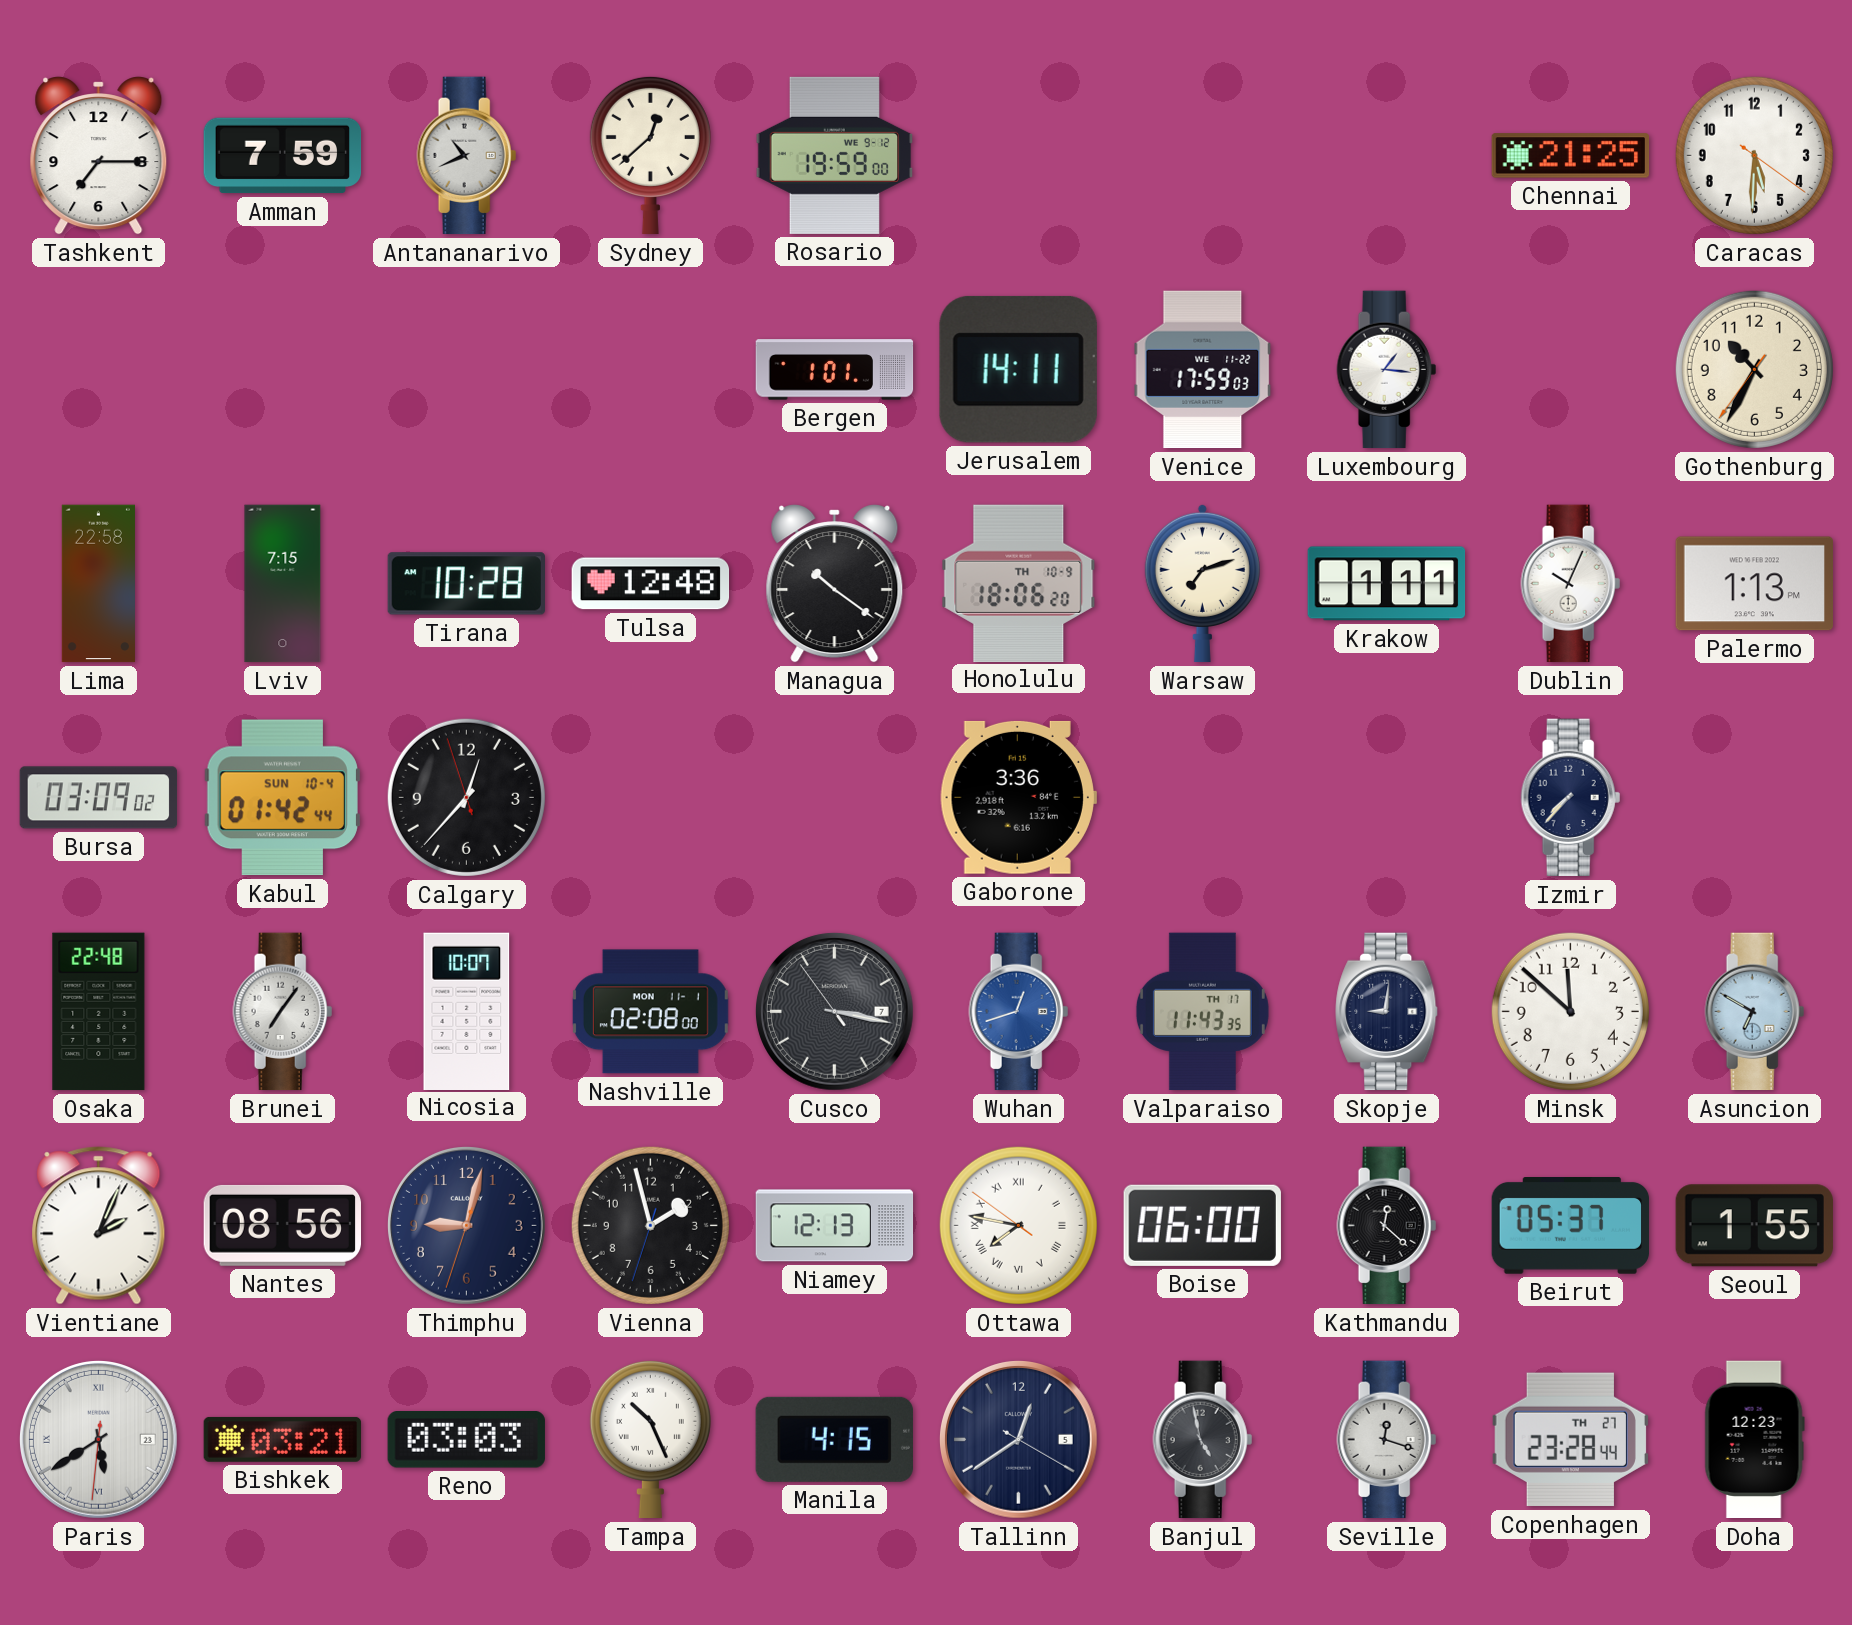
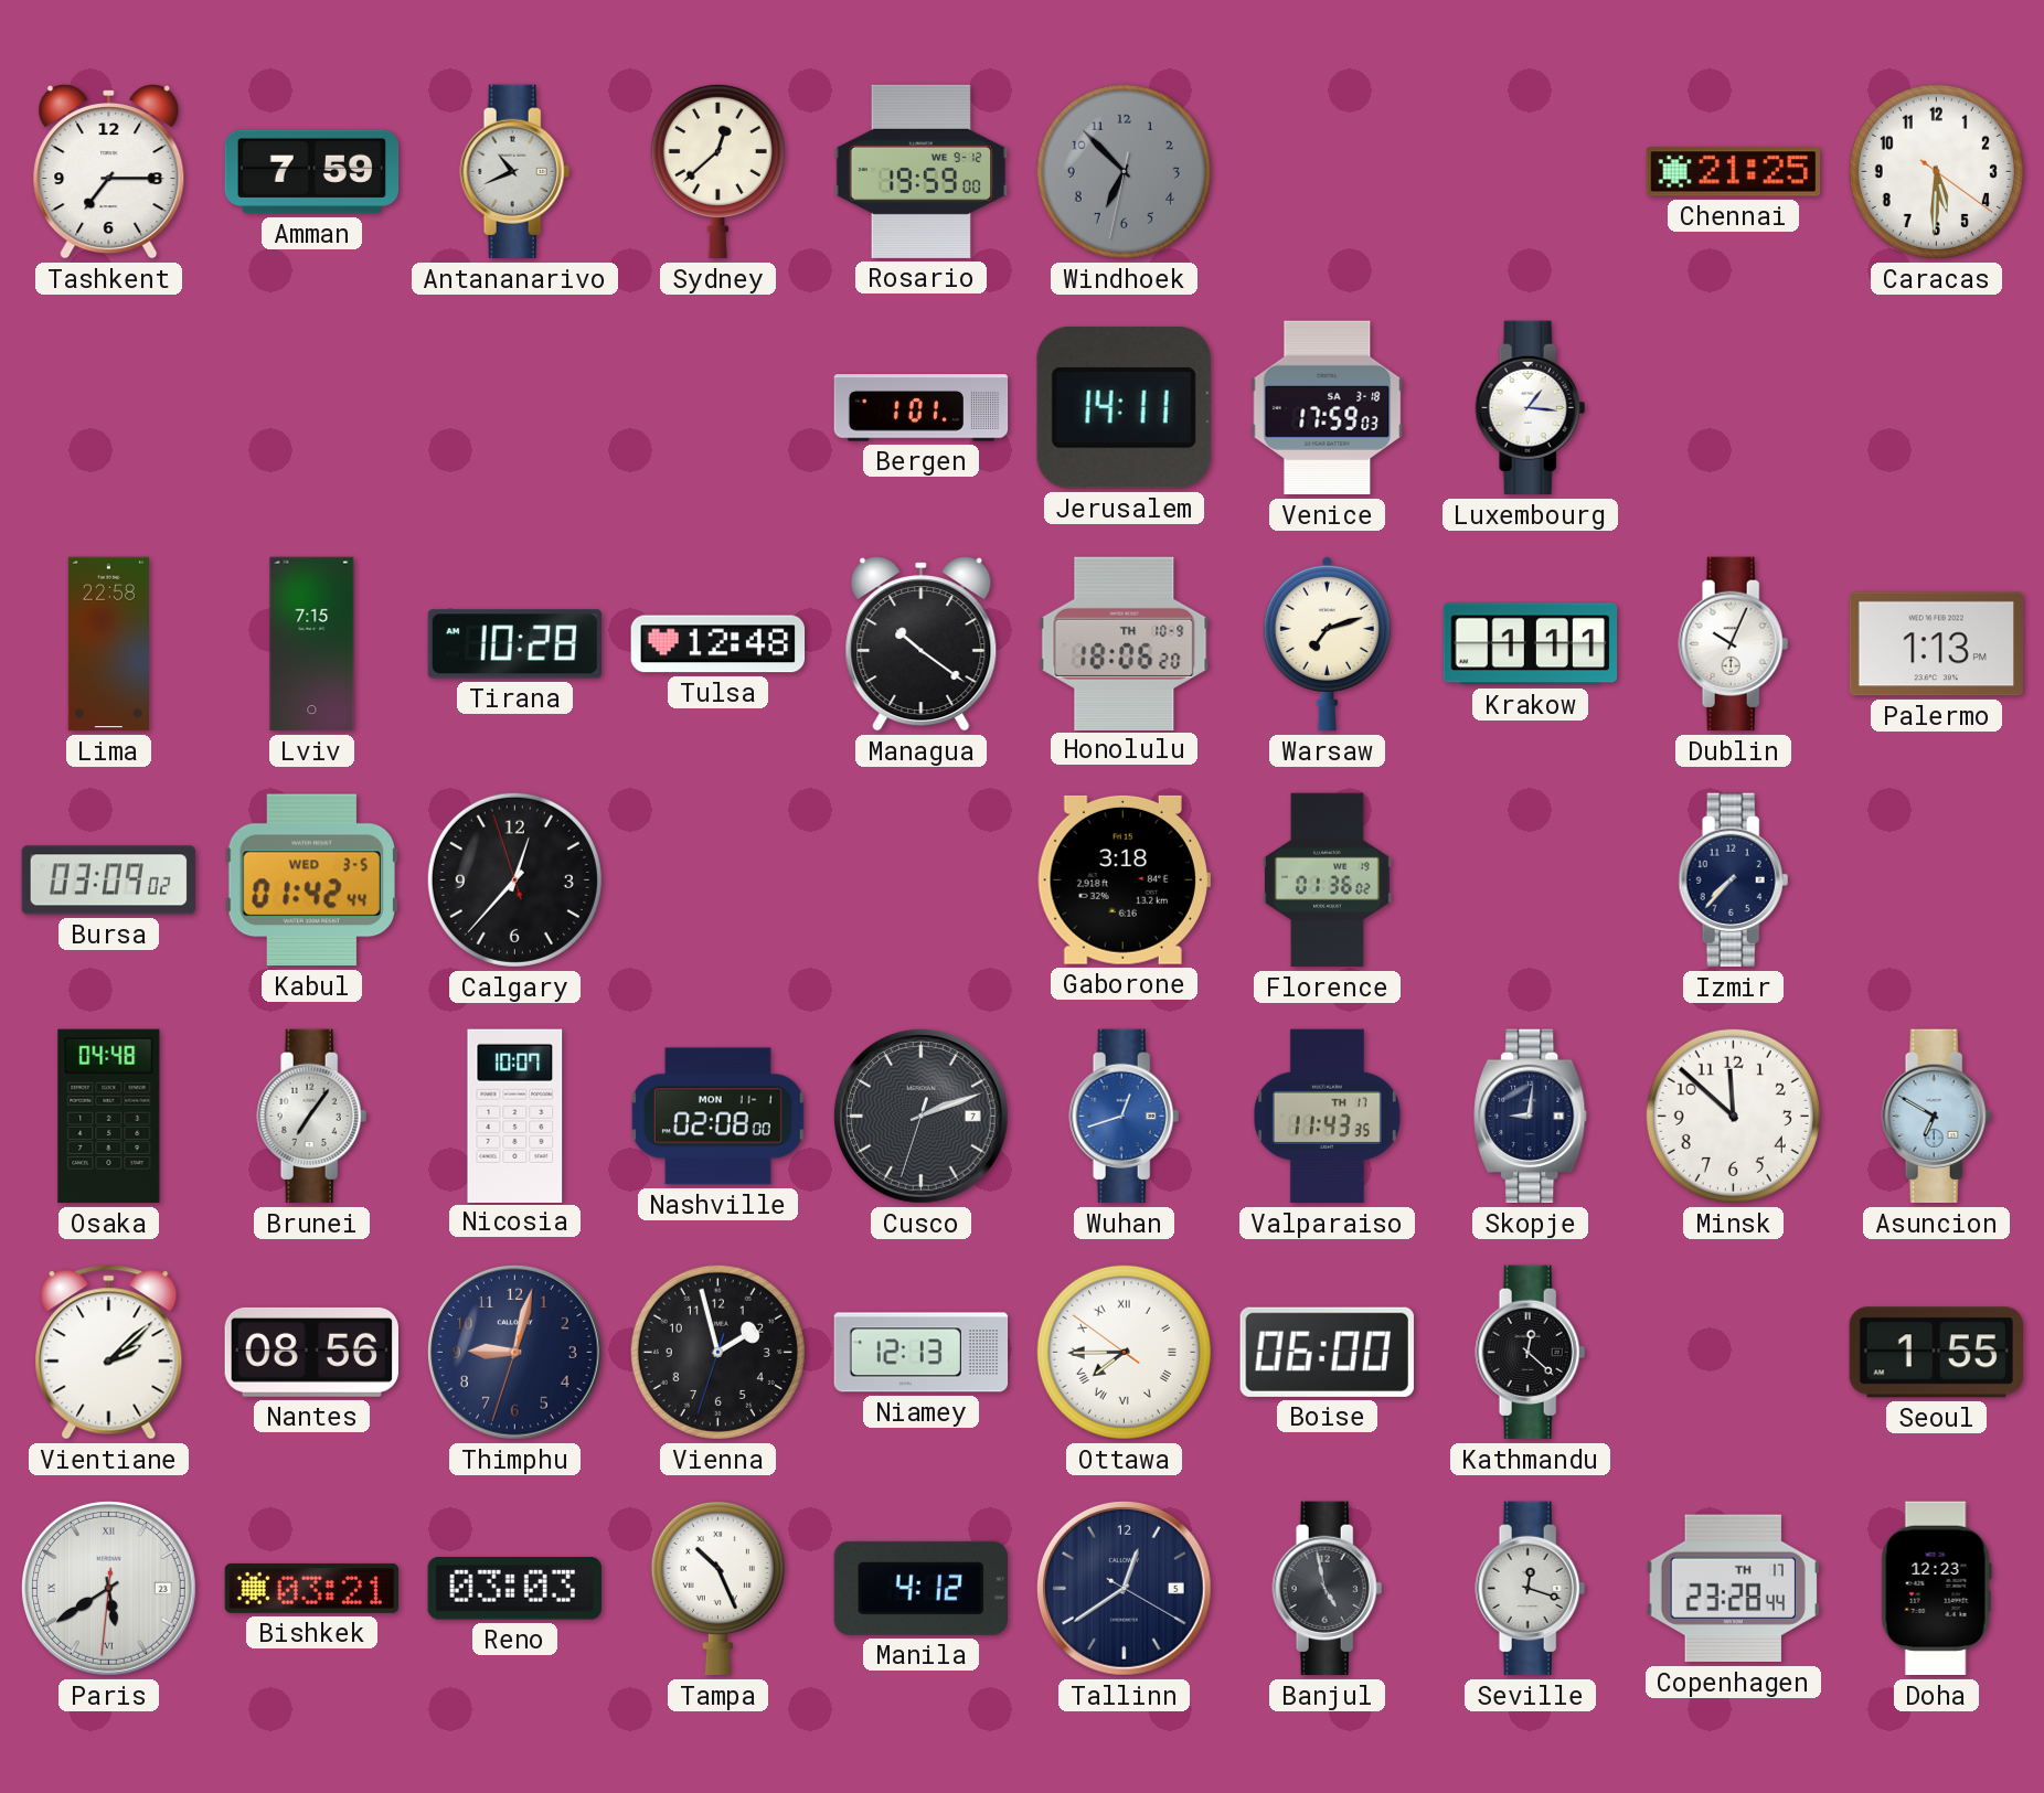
Windhoek: none -> 6:52
Venice date: WE 11-22 -> SA 3-18
Gothenburg: 10:34 -> none
Kabul date: SUN 10-4 -> WED 3-5
Gaborone: 3:36 -> 3:18
Florence: none -> 01:36
Osaka: 22:48 -> 04:48
Cusco: 3:16 -> 2:11
Vientiane: 2:04 -> 2:08
Ottawa: 7:46 -> 7:44
Beirut: 05:37 -> none
Manila: 4:15 -> 4:12
Copenhagen date: TH 27 -> TH 17
